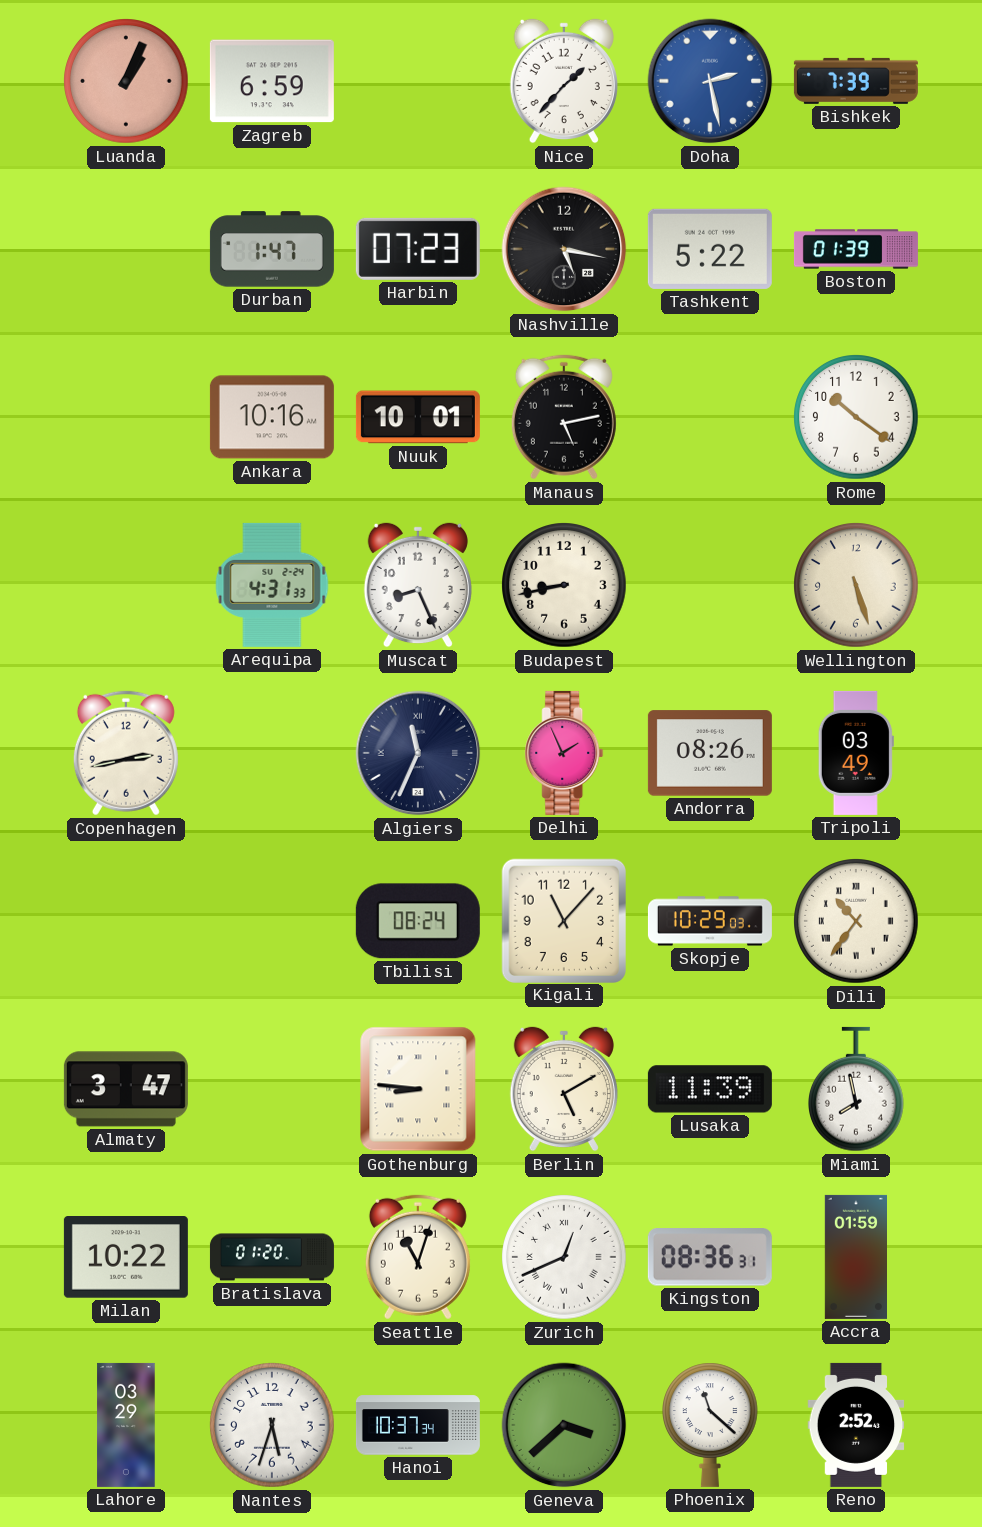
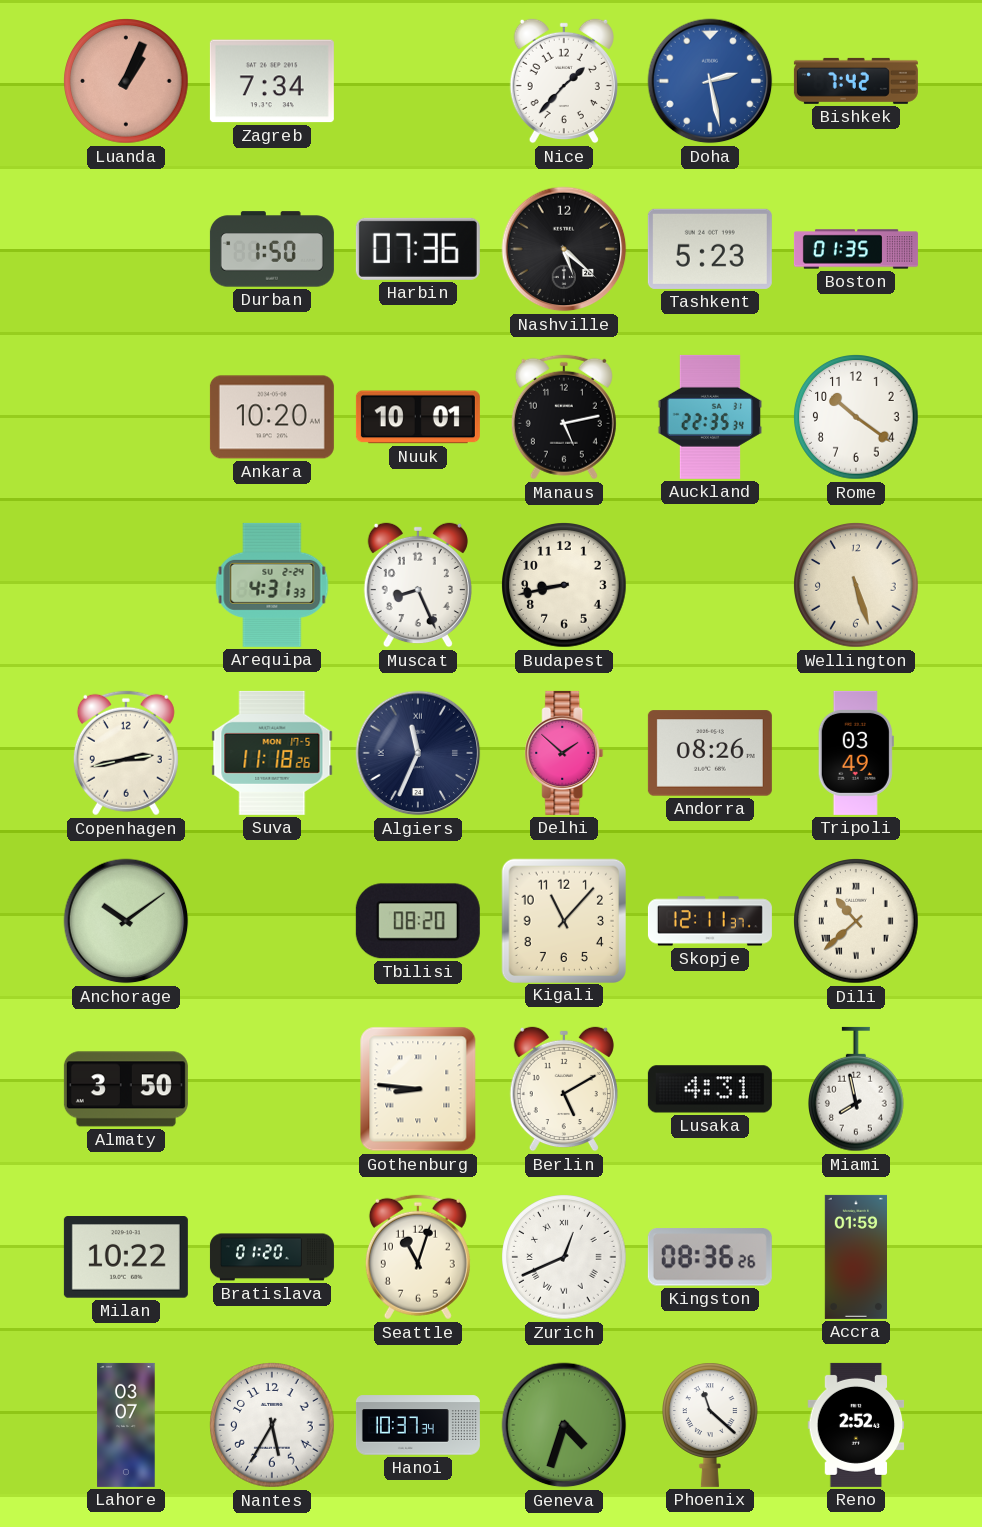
Zagreb: 6:59 -> 7:34
Bishkek: 7:39 -> 7:42
Durban: 1:47 -> 1:50
Harbin: 07:23 -> 07:36
Nashville: 5:17 -> 5:22
Tashkent: 5:22 -> 5:23
Boston: 01:39 -> 01:35
Ankara: 10:16 -> 10:20
Auckland: none -> 22:35
Suva: none -> 11:18
Delhi: 1:56 -> 1:52
Anchorage: none -> 10:09
Tbilisi: 08:24 -> 08:20
Skopje: 10:29 -> 12:11
Dili: 10:36 -> 10:38
Almaty: 3:47 -> 3:50
Lusaka: 11:39 -> 4:31
Kingston: 08:36:31 -> 08:36:26
Lahore: 03:29 -> 03:07
Nantes: 5:33 -> 5:35
Geneva: 3:38 -> 4:33
